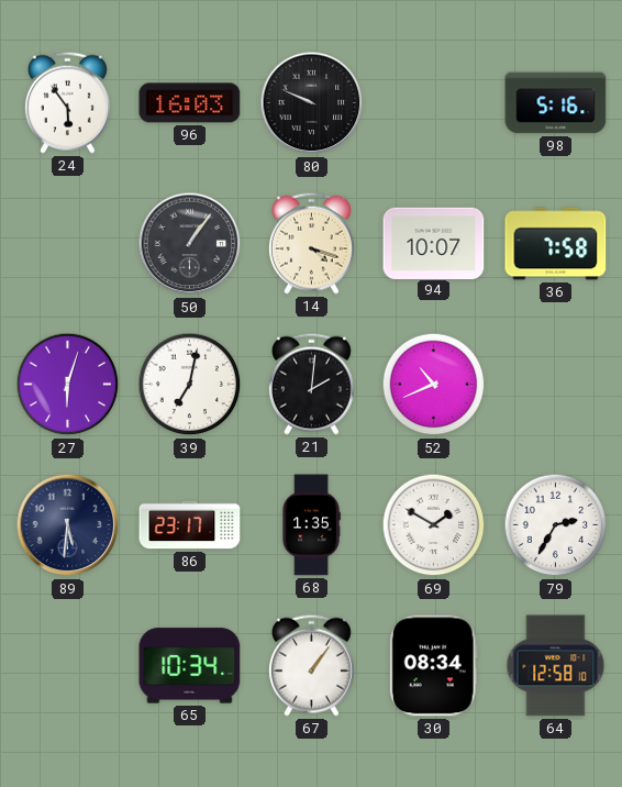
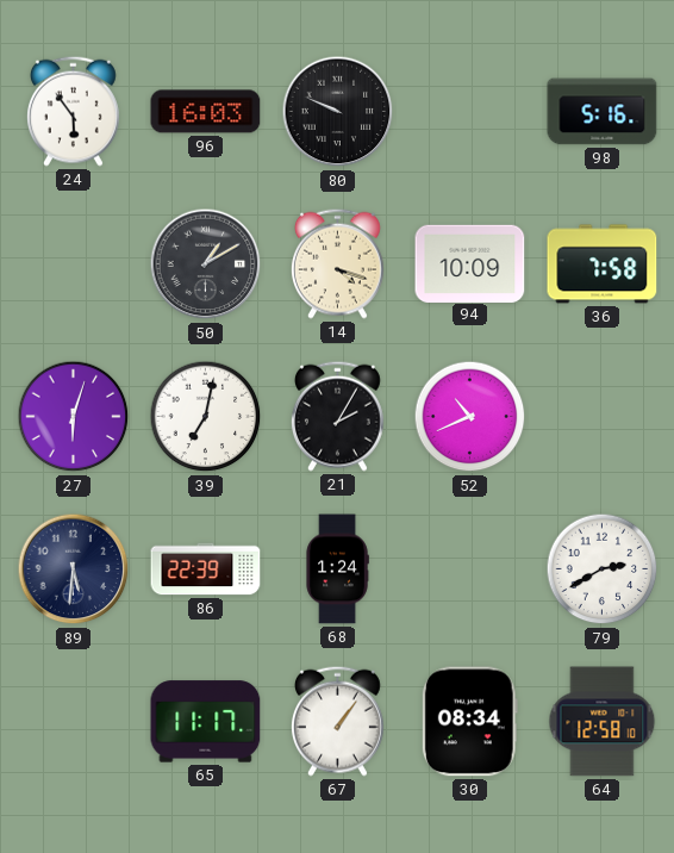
50: 1:06 -> 1:10
94: 10:07 -> 10:09
21: 2:01 -> 2:05
86: 23:17 -> 22:39
68: 1:35 -> 1:24
69: 1:50 -> none
79: 2:35 -> 2:40
65: 10:34 -> 11:17
